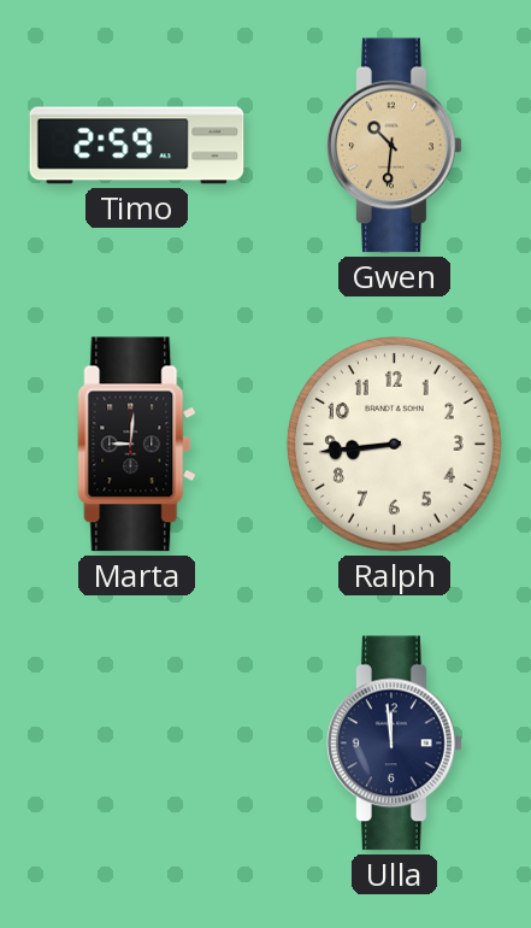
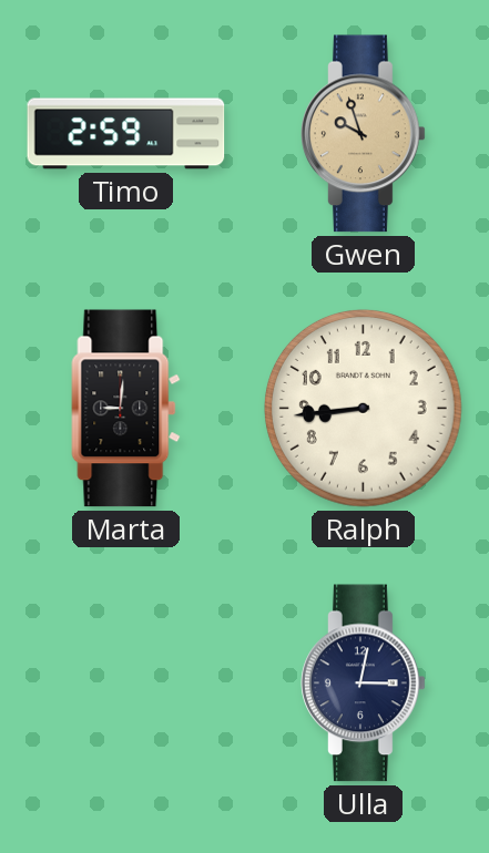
Gwen: 10:31 -> 9:57
Ulla: 11:59 -> 3:02
